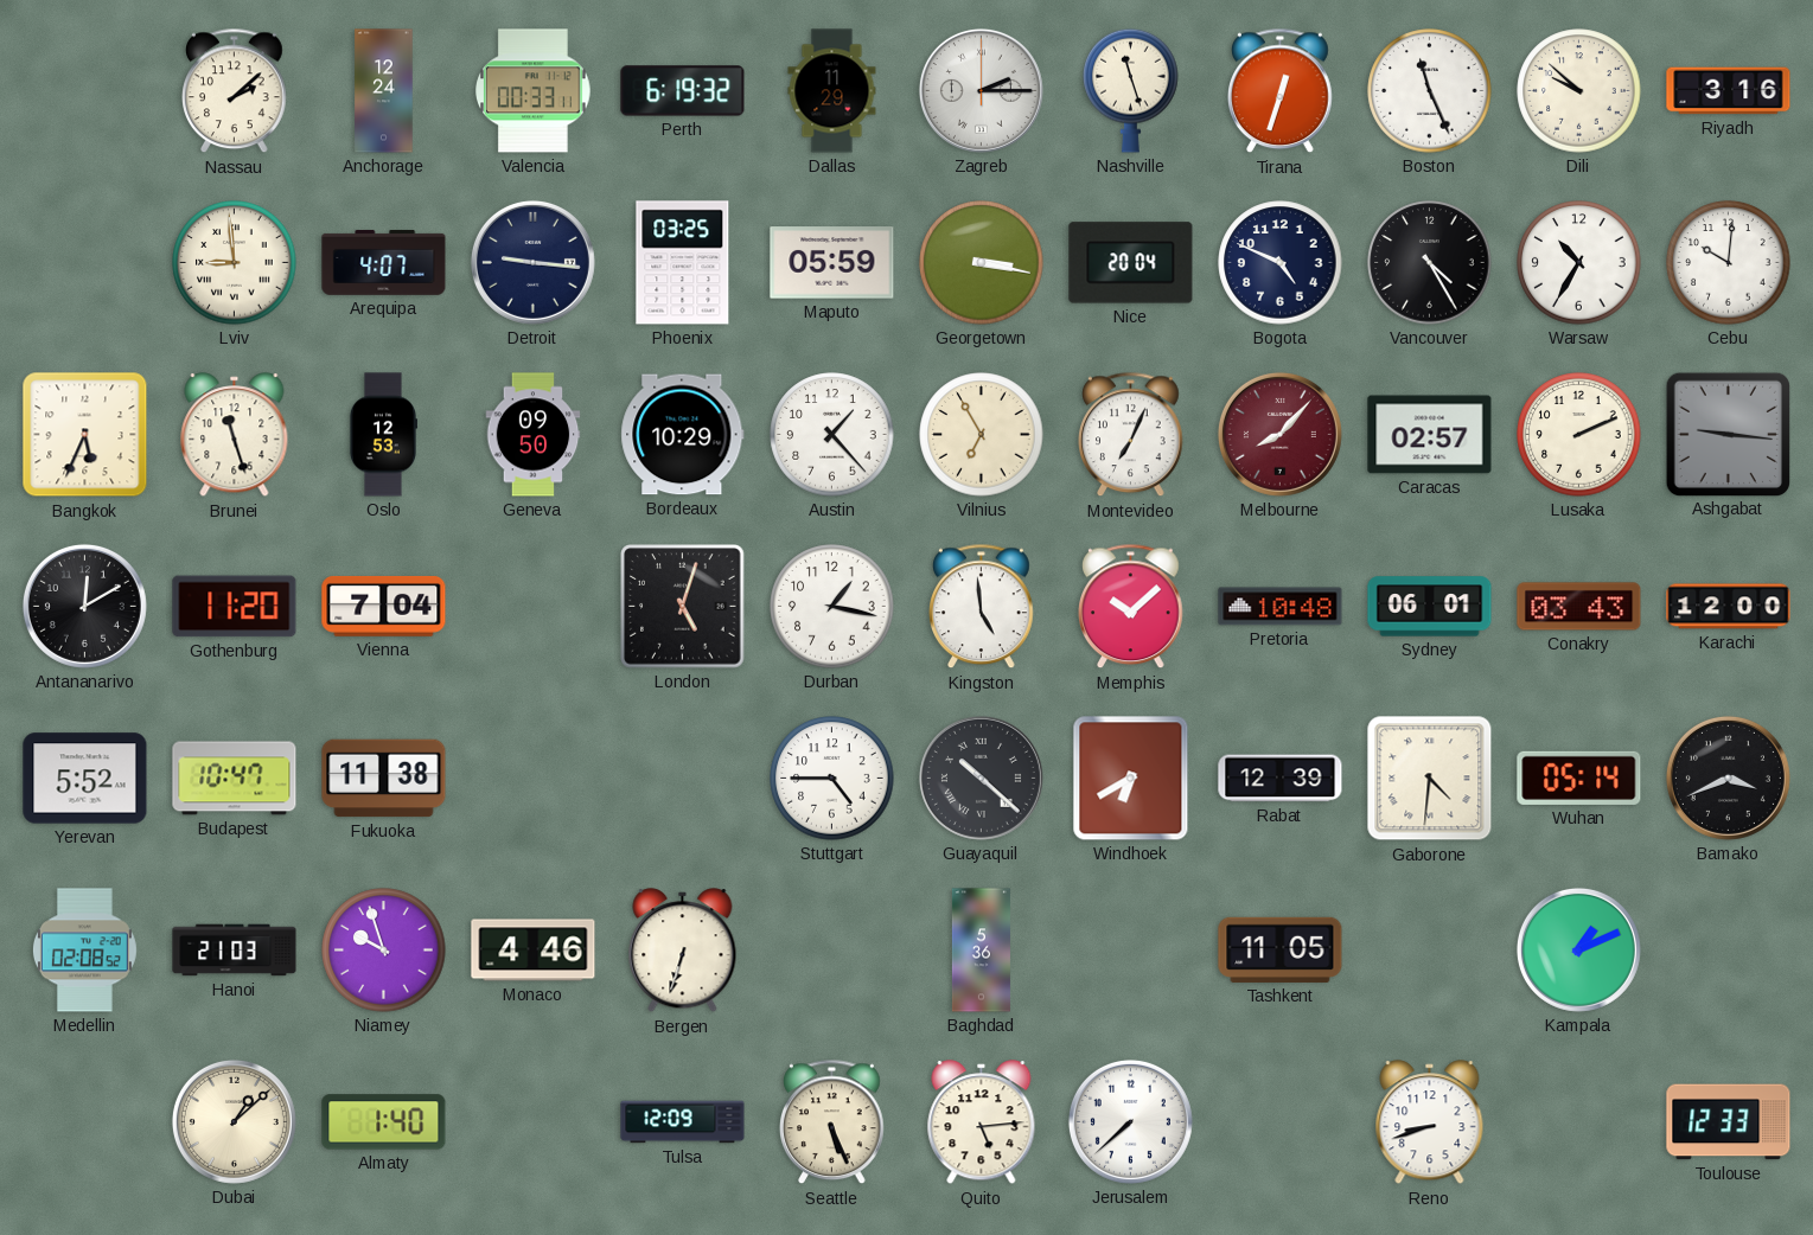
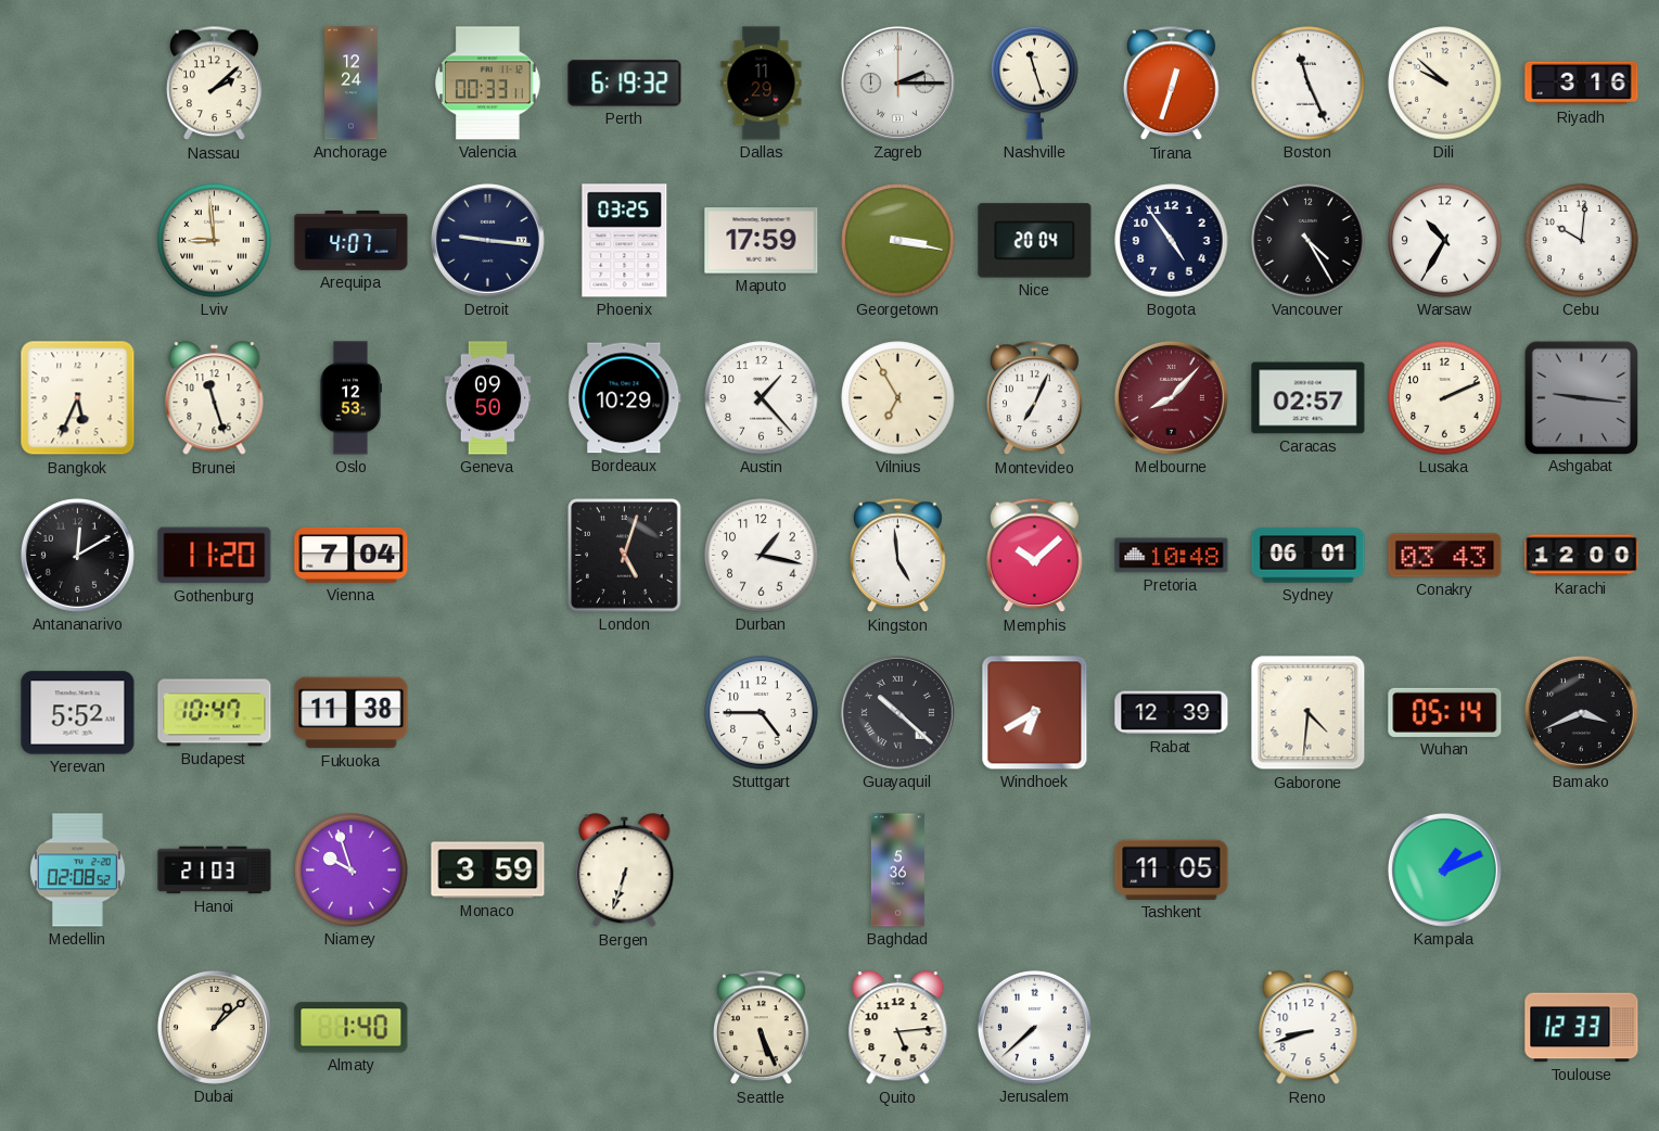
Maputo: 05:59 -> 17:59
Bogota: 4:49 -> 4:54
Monaco: 4:46 -> 3:59
Tulsa: 12:09 -> none
